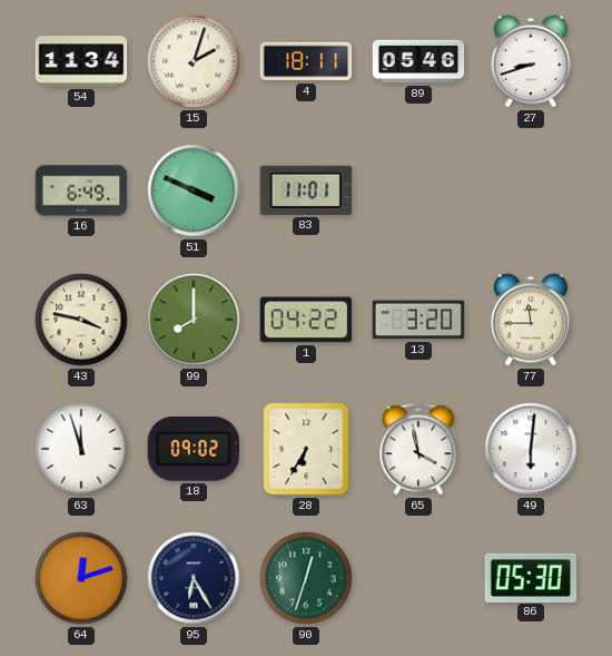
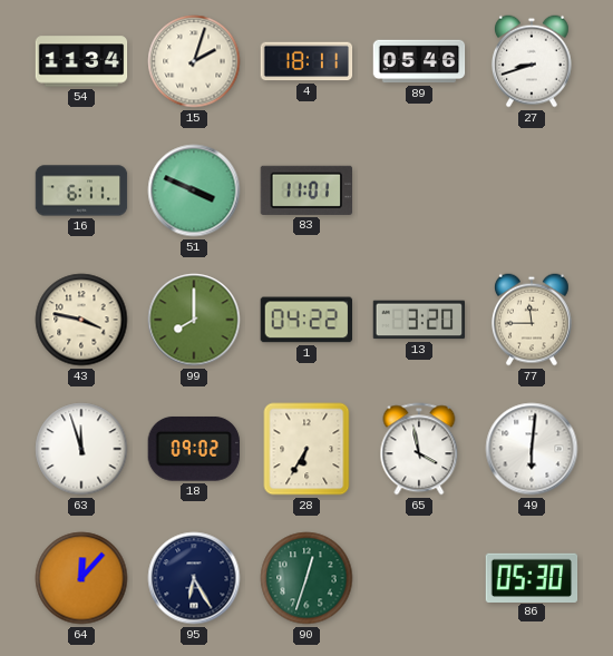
16: 6:49 -> 6:11
64: 12:12 -> 12:07
